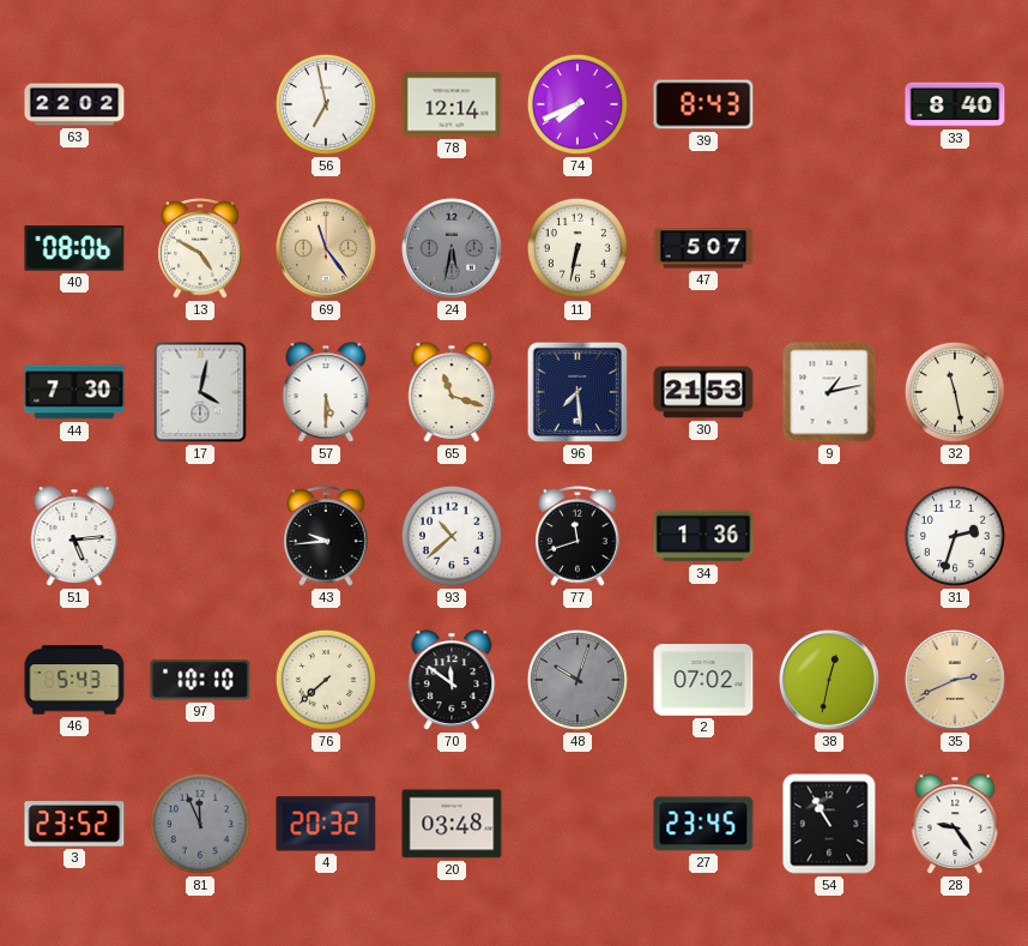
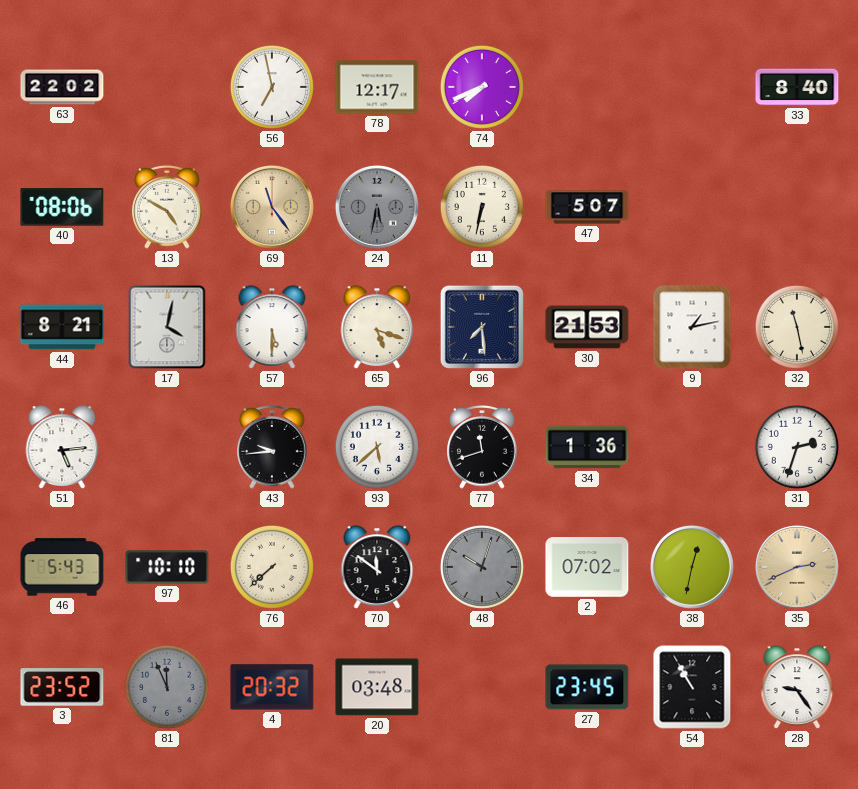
78: 12:14 -> 12:17
39: 8:43 -> none
44: 7:30 -> 8:21
65: 11:18 -> 5:18
93: 10:38 -> 5:38
